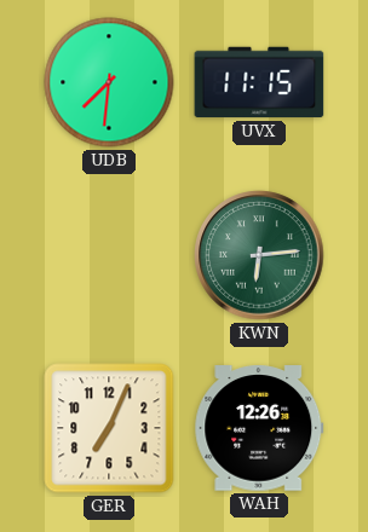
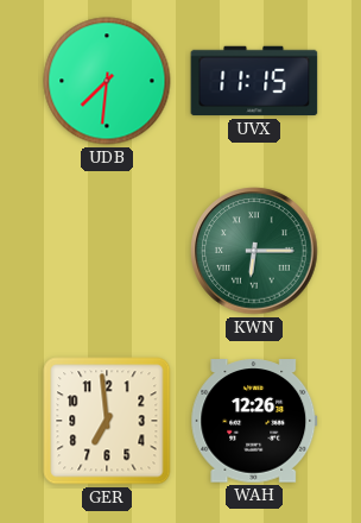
KWN: 6:14 -> 6:15
GER: 7:04 -> 6:59
